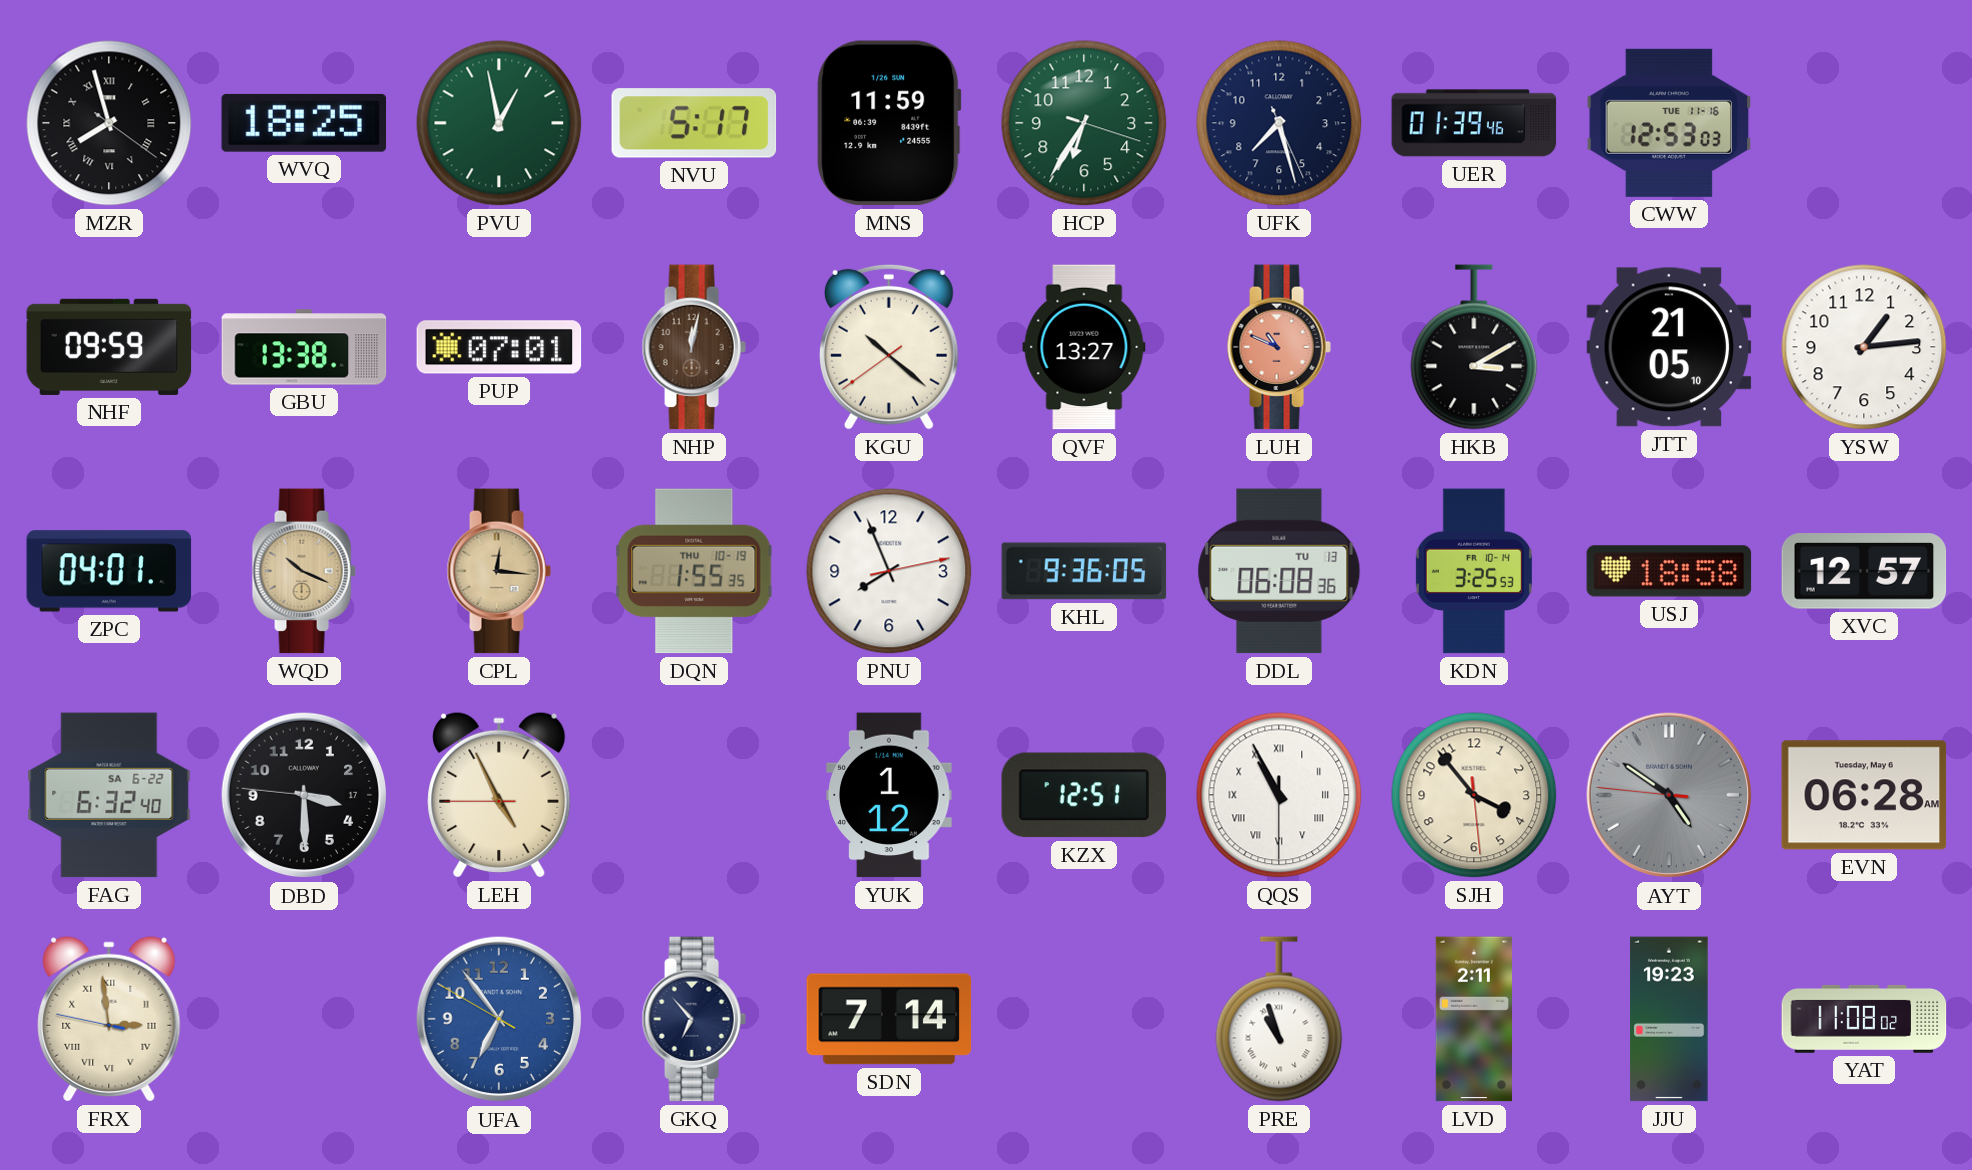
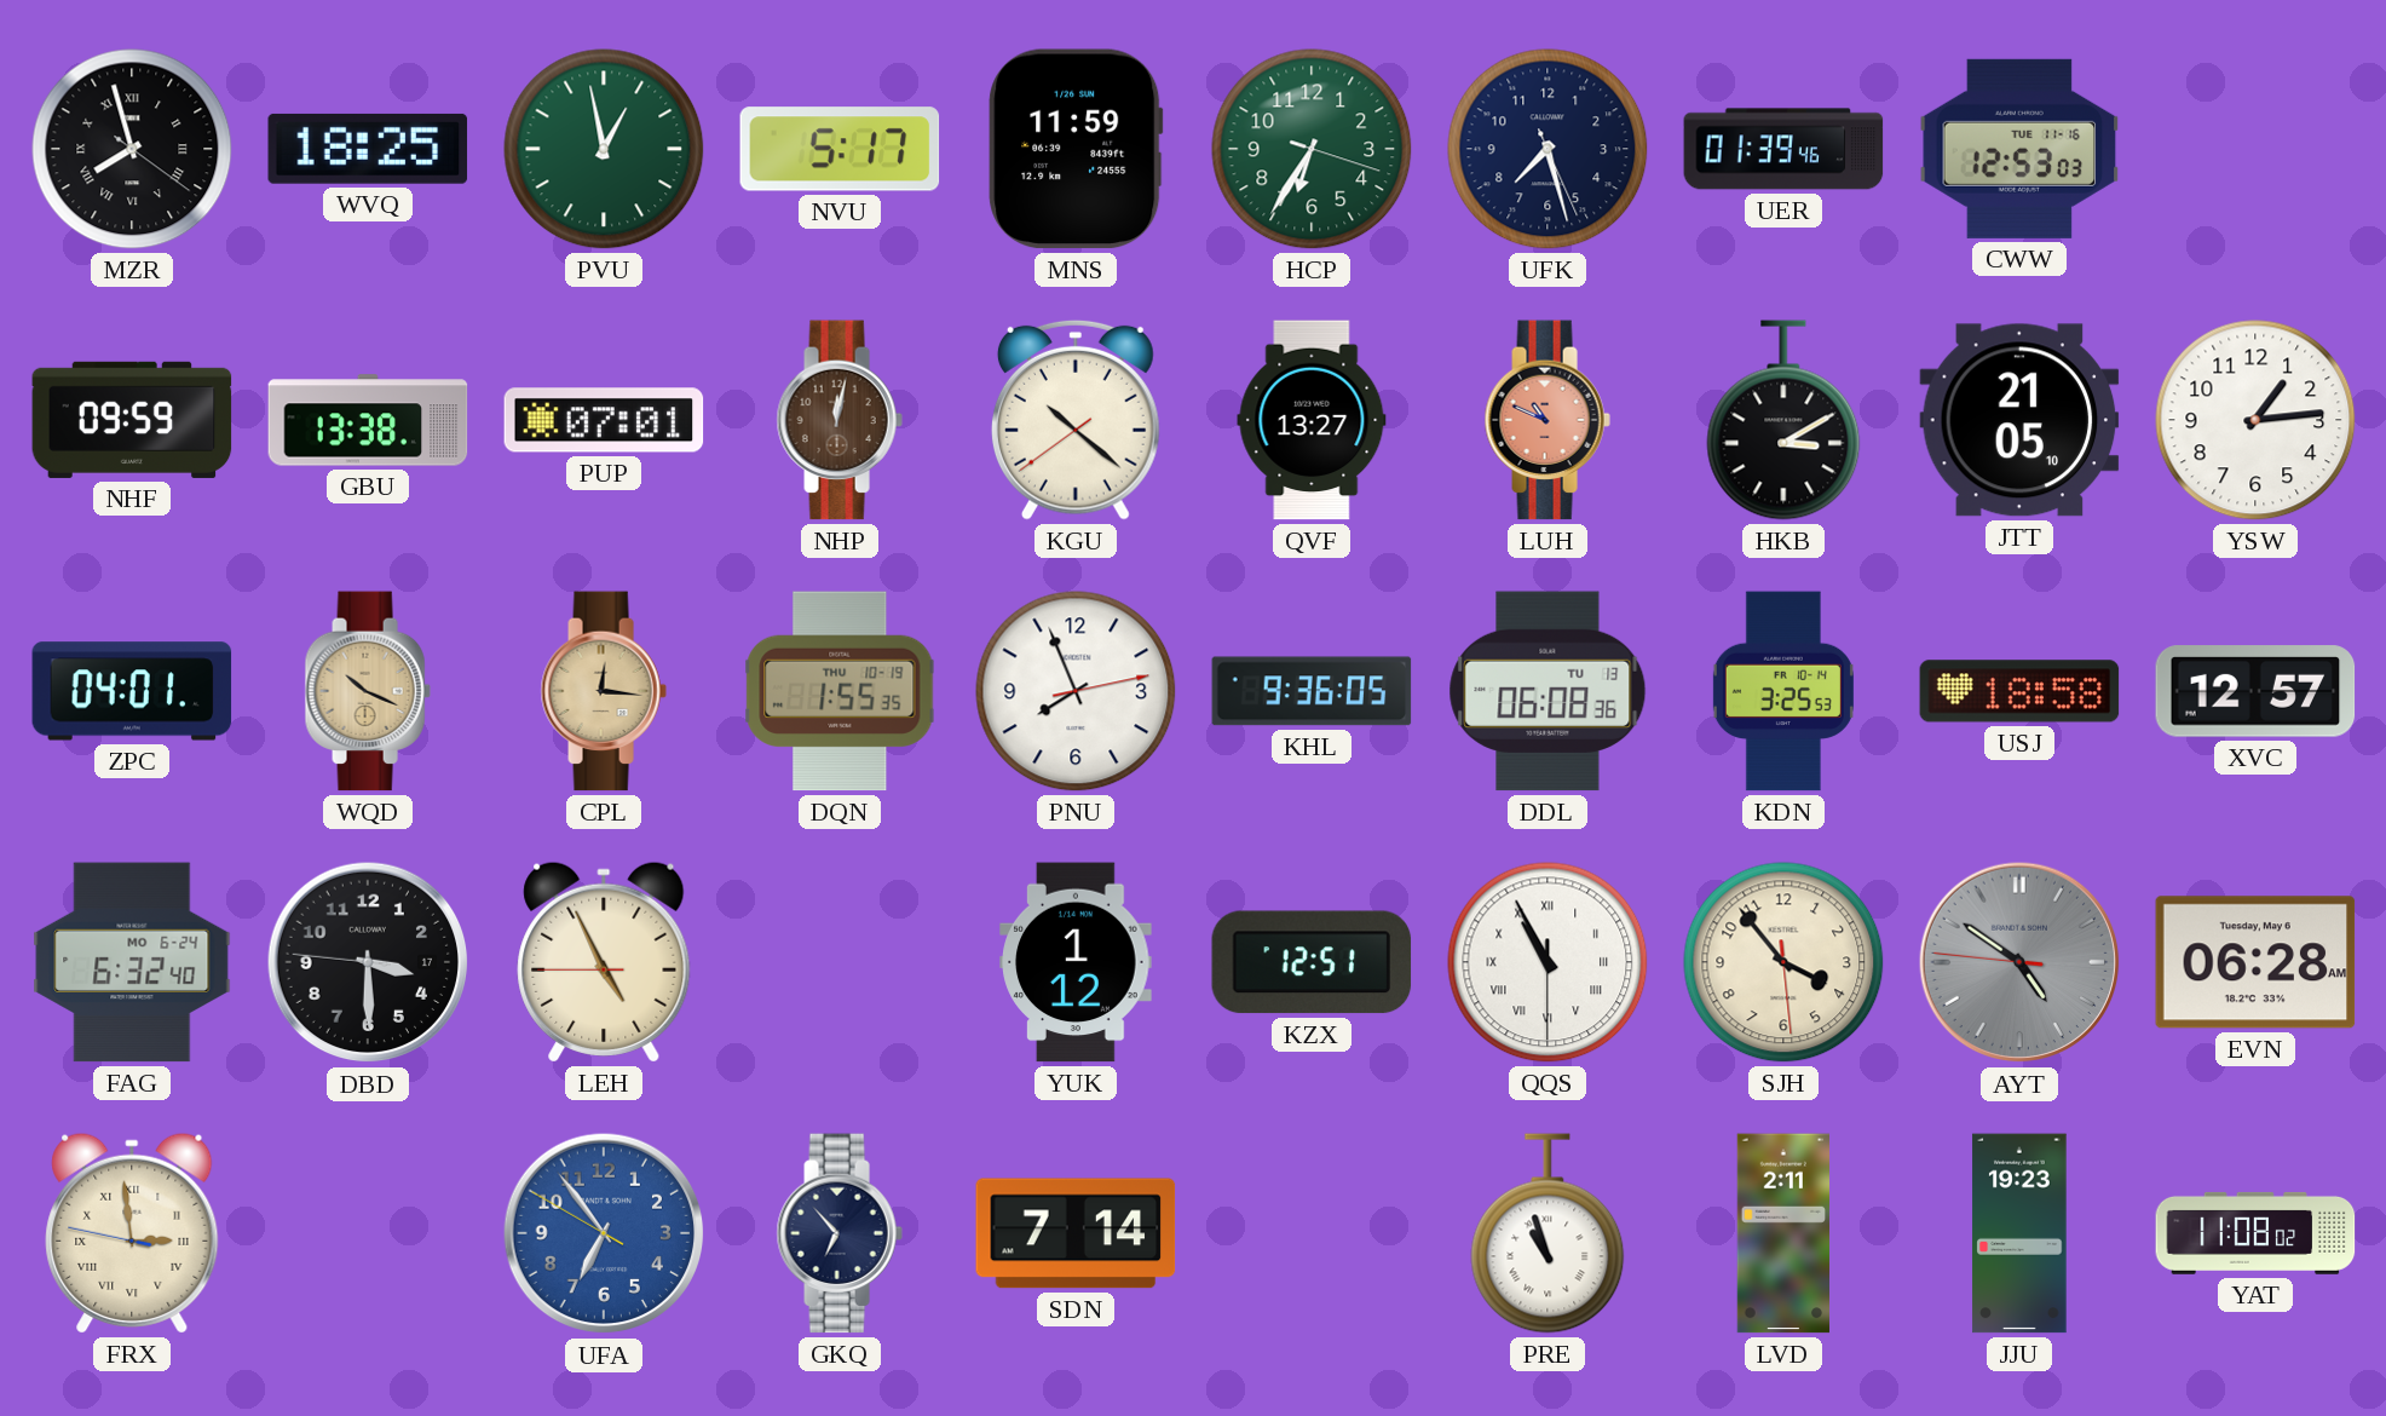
FAG date: SA 6-22 -> MO 6-24
